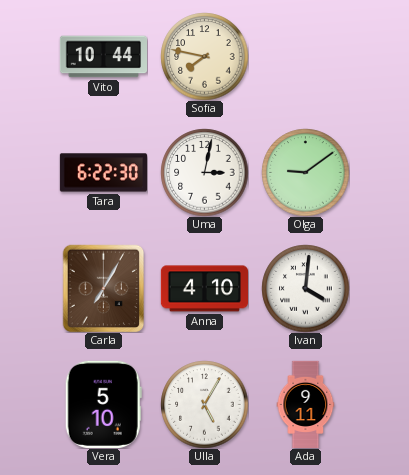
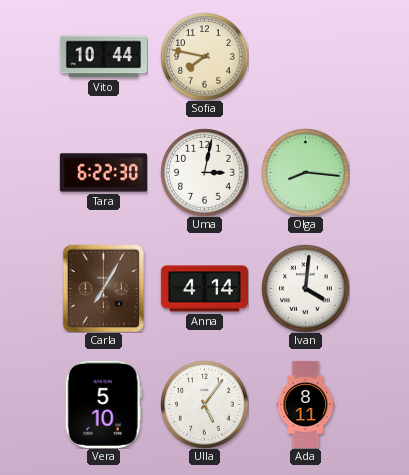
Olga: 9:09 -> 8:16
Anna: 4:10 -> 4:14
Ulla: 5:05 -> 5:06
Ada: 9:11 -> 8:11
